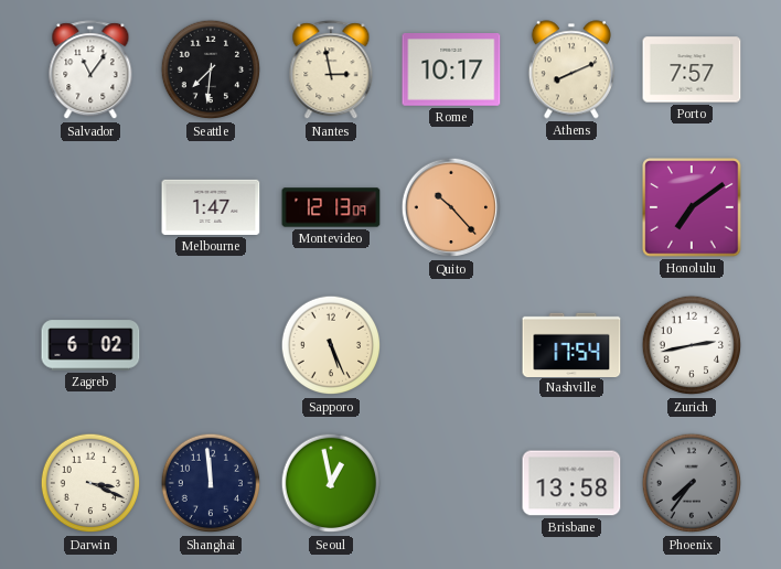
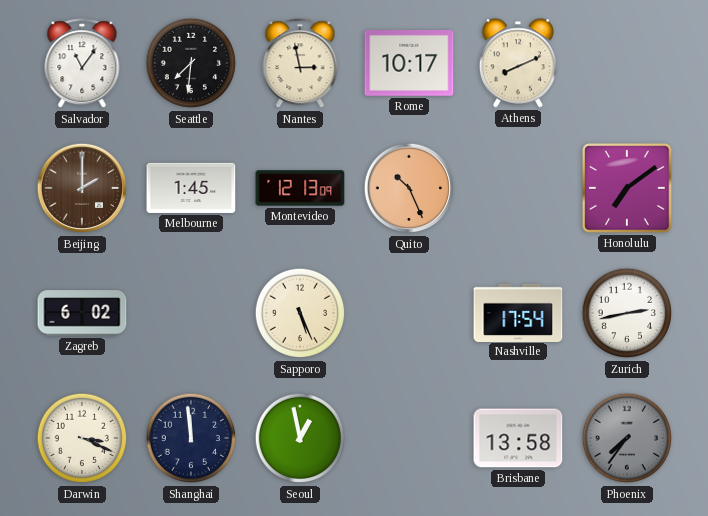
Porto: 7:57 -> none
Beijing: none -> 2:00
Melbourne: 1:47 -> 1:45
Quito: 10:23 -> 10:26
